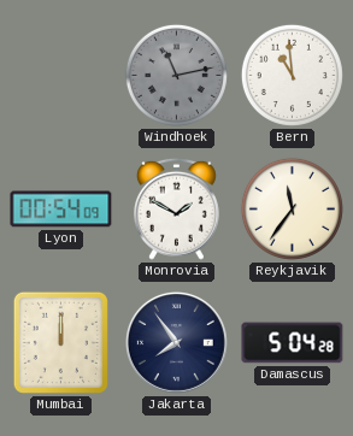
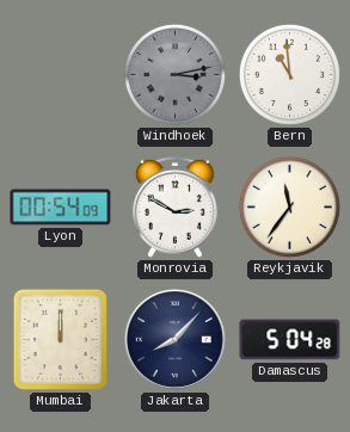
Windhoek: 11:13 -> 3:13
Monrovia: 1:50 -> 2:50
Jakarta: 7:54 -> 8:07
